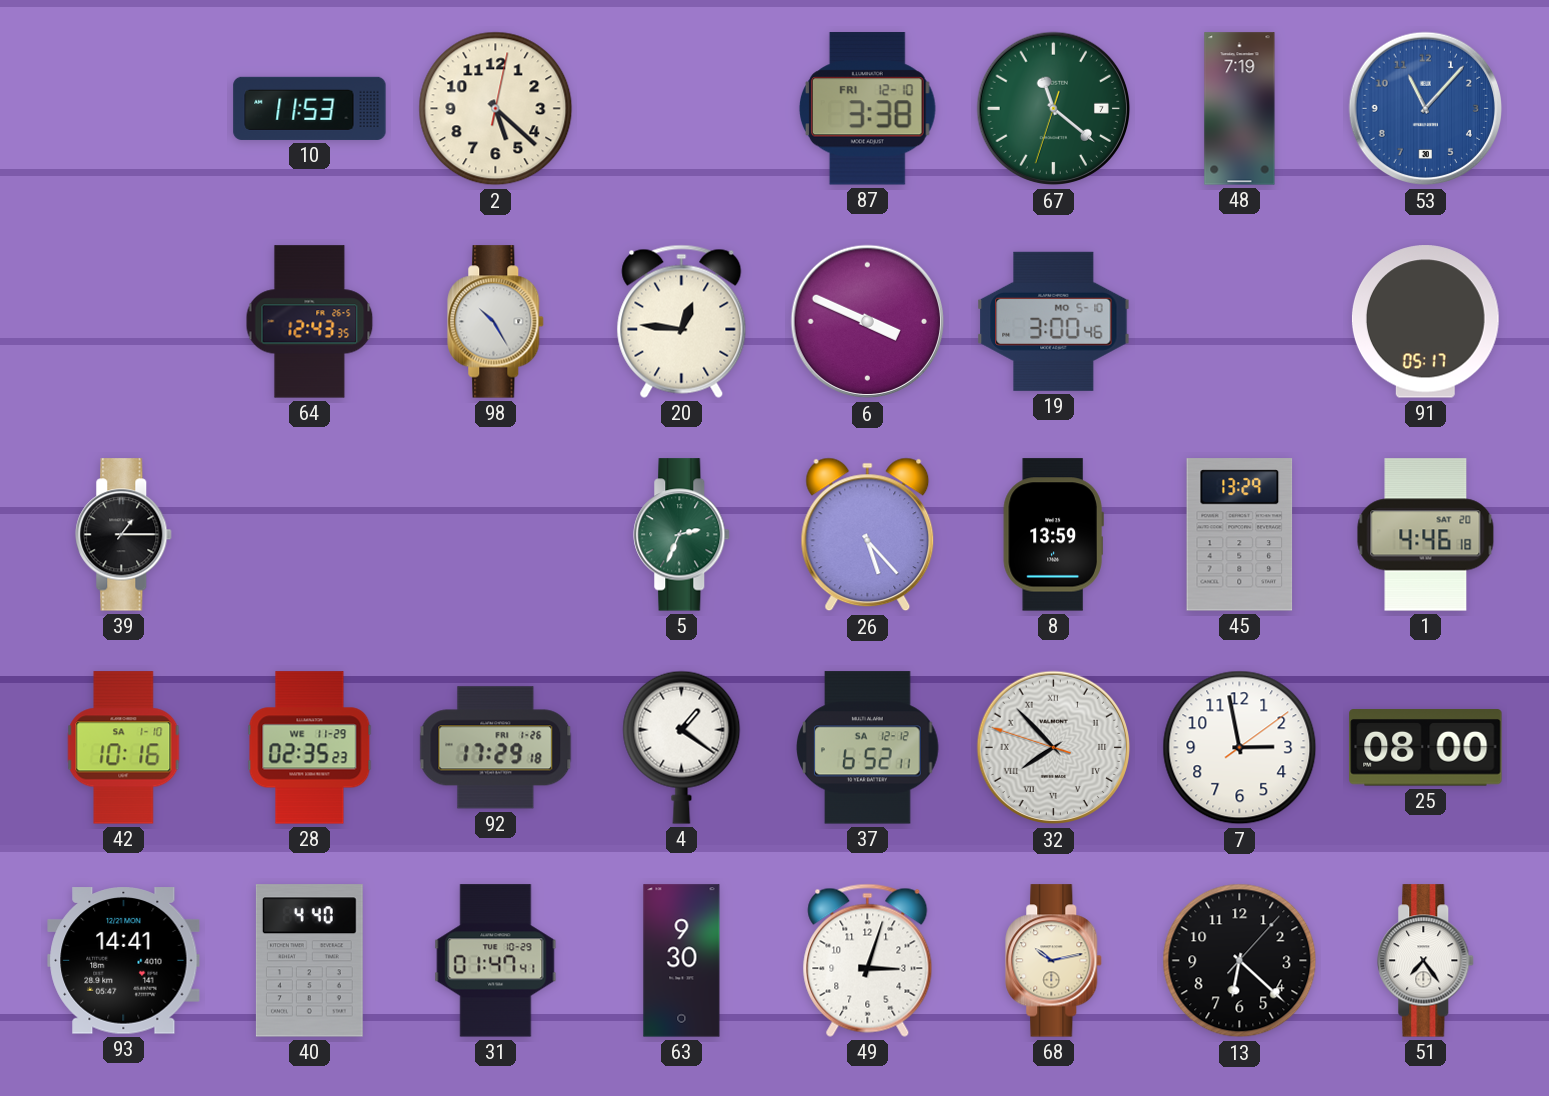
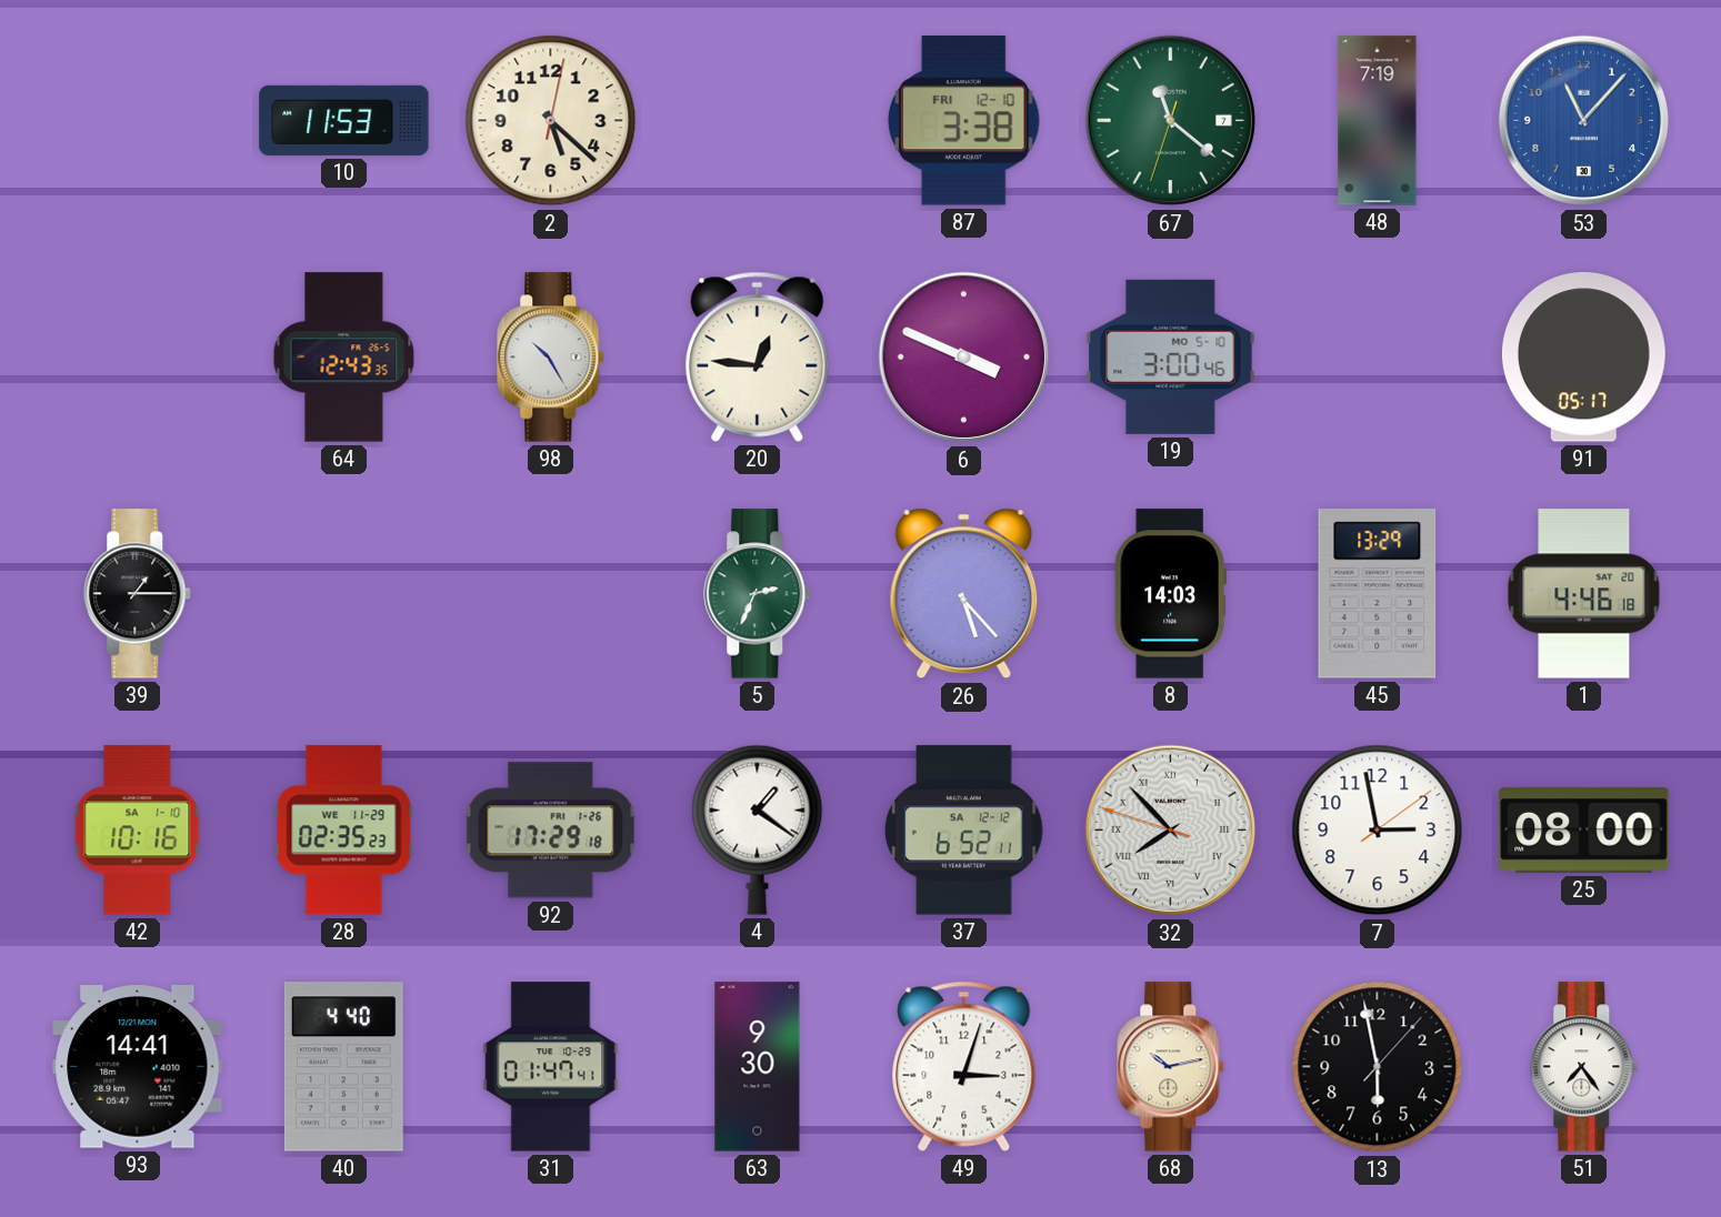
8: 13:59 -> 14:03
13: 6:22 -> 5:58
